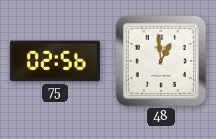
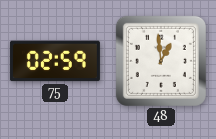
75: 02:56 -> 02:59
